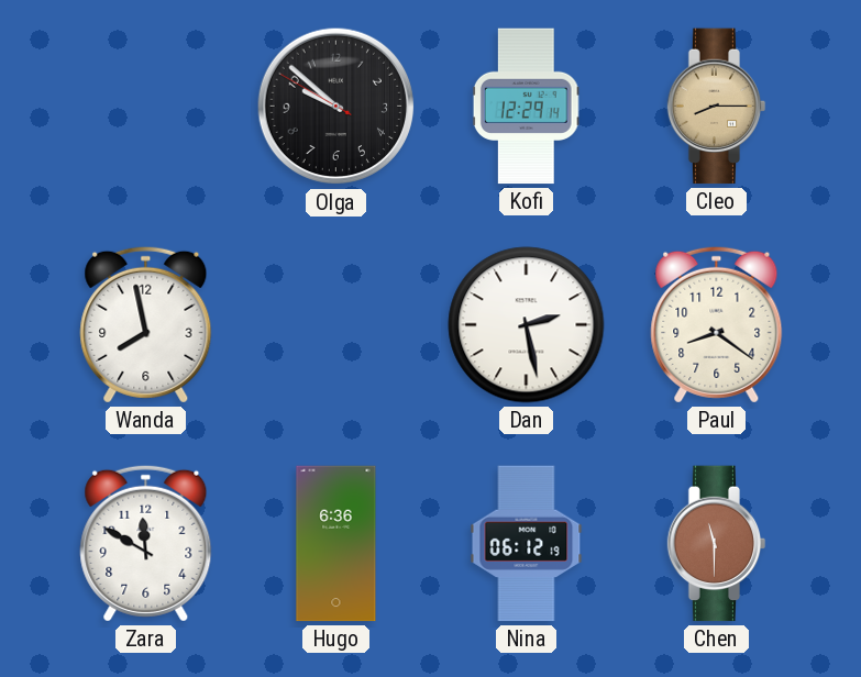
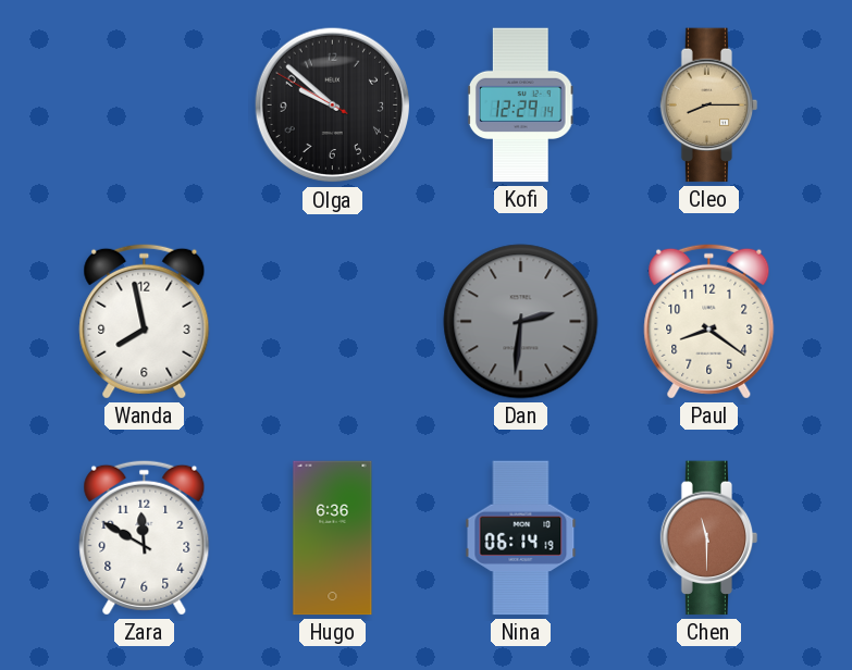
Dan: 2:28 -> 2:31
Dan dial: white -> grey
Nina: 06:12 -> 06:14
